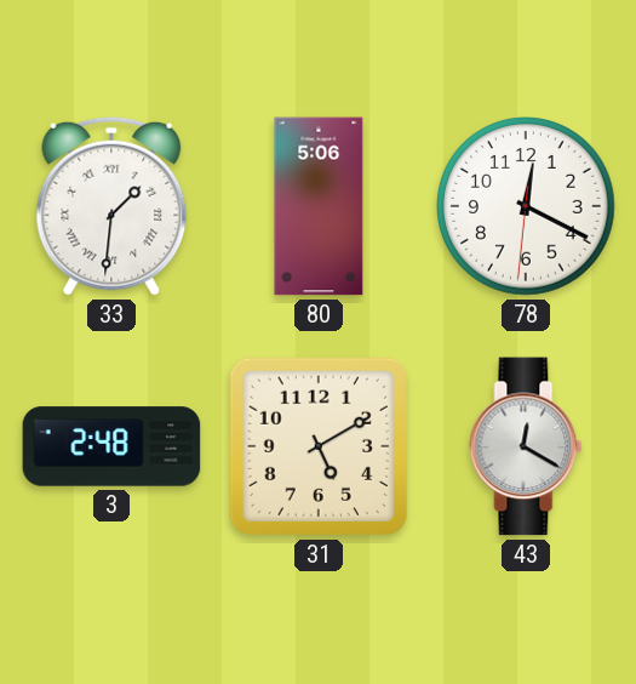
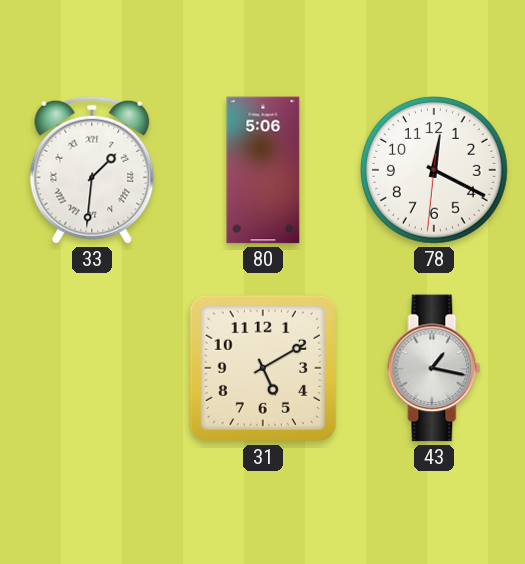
3: 2:48 -> none
43: 12:20 -> 1:17
